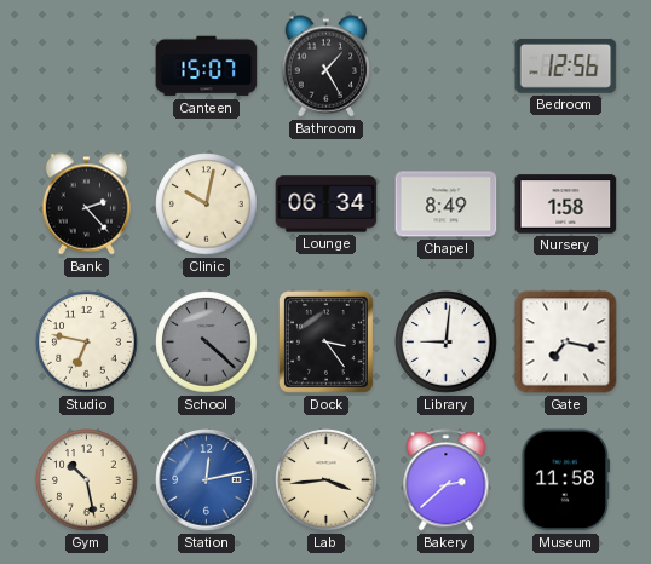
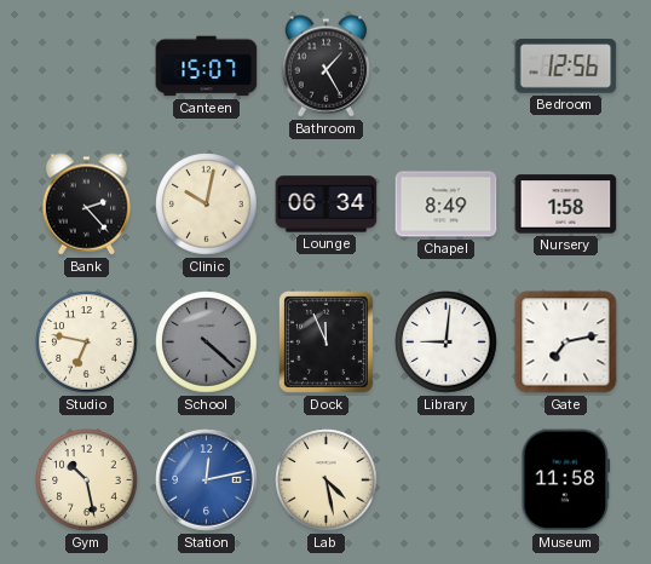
Dock: 3:24 -> 11:56
Gate: 7:17 -> 7:13
Lab: 3:44 -> 4:28
Bakery: 2:38 -> none
